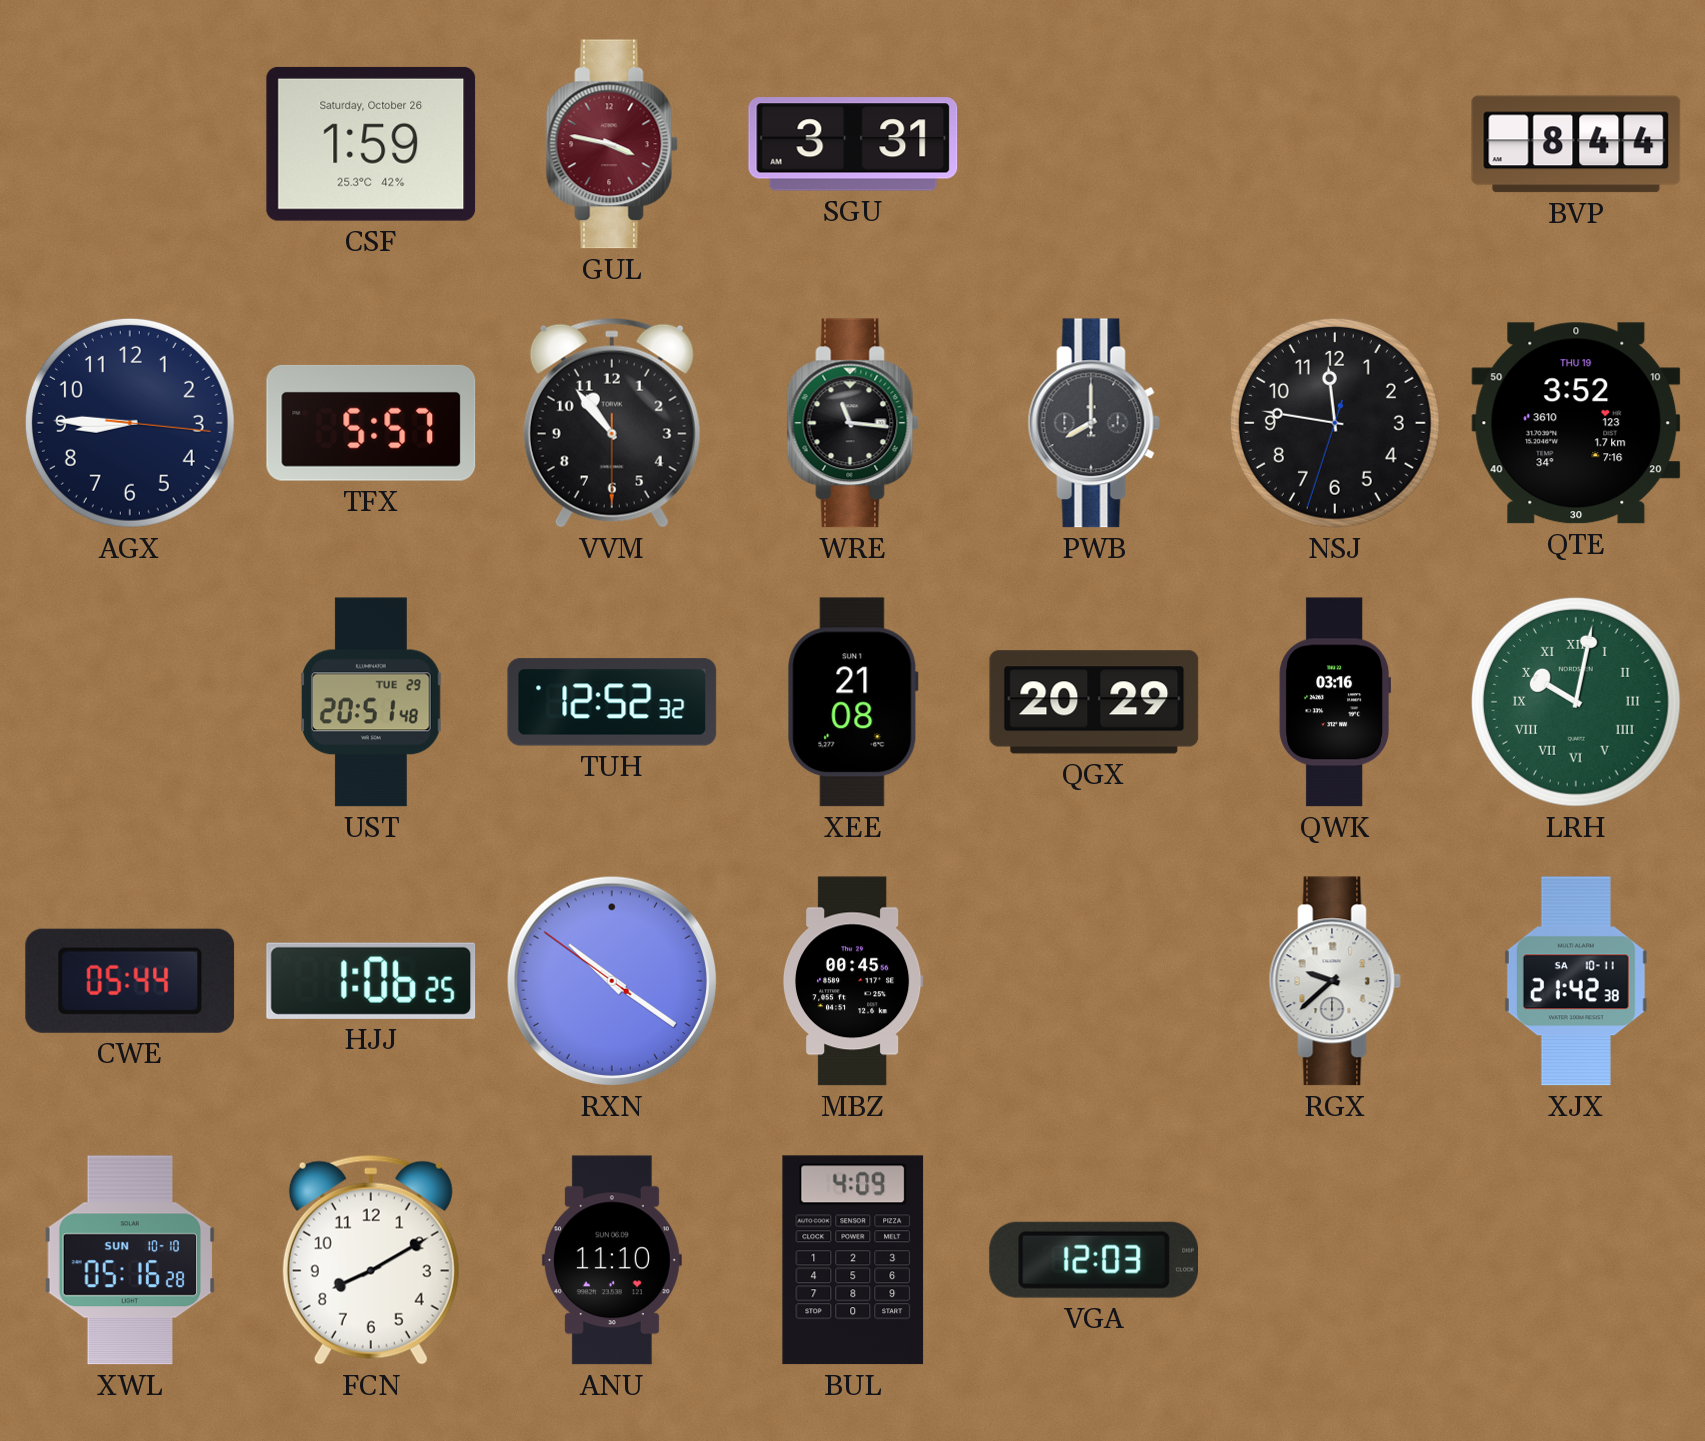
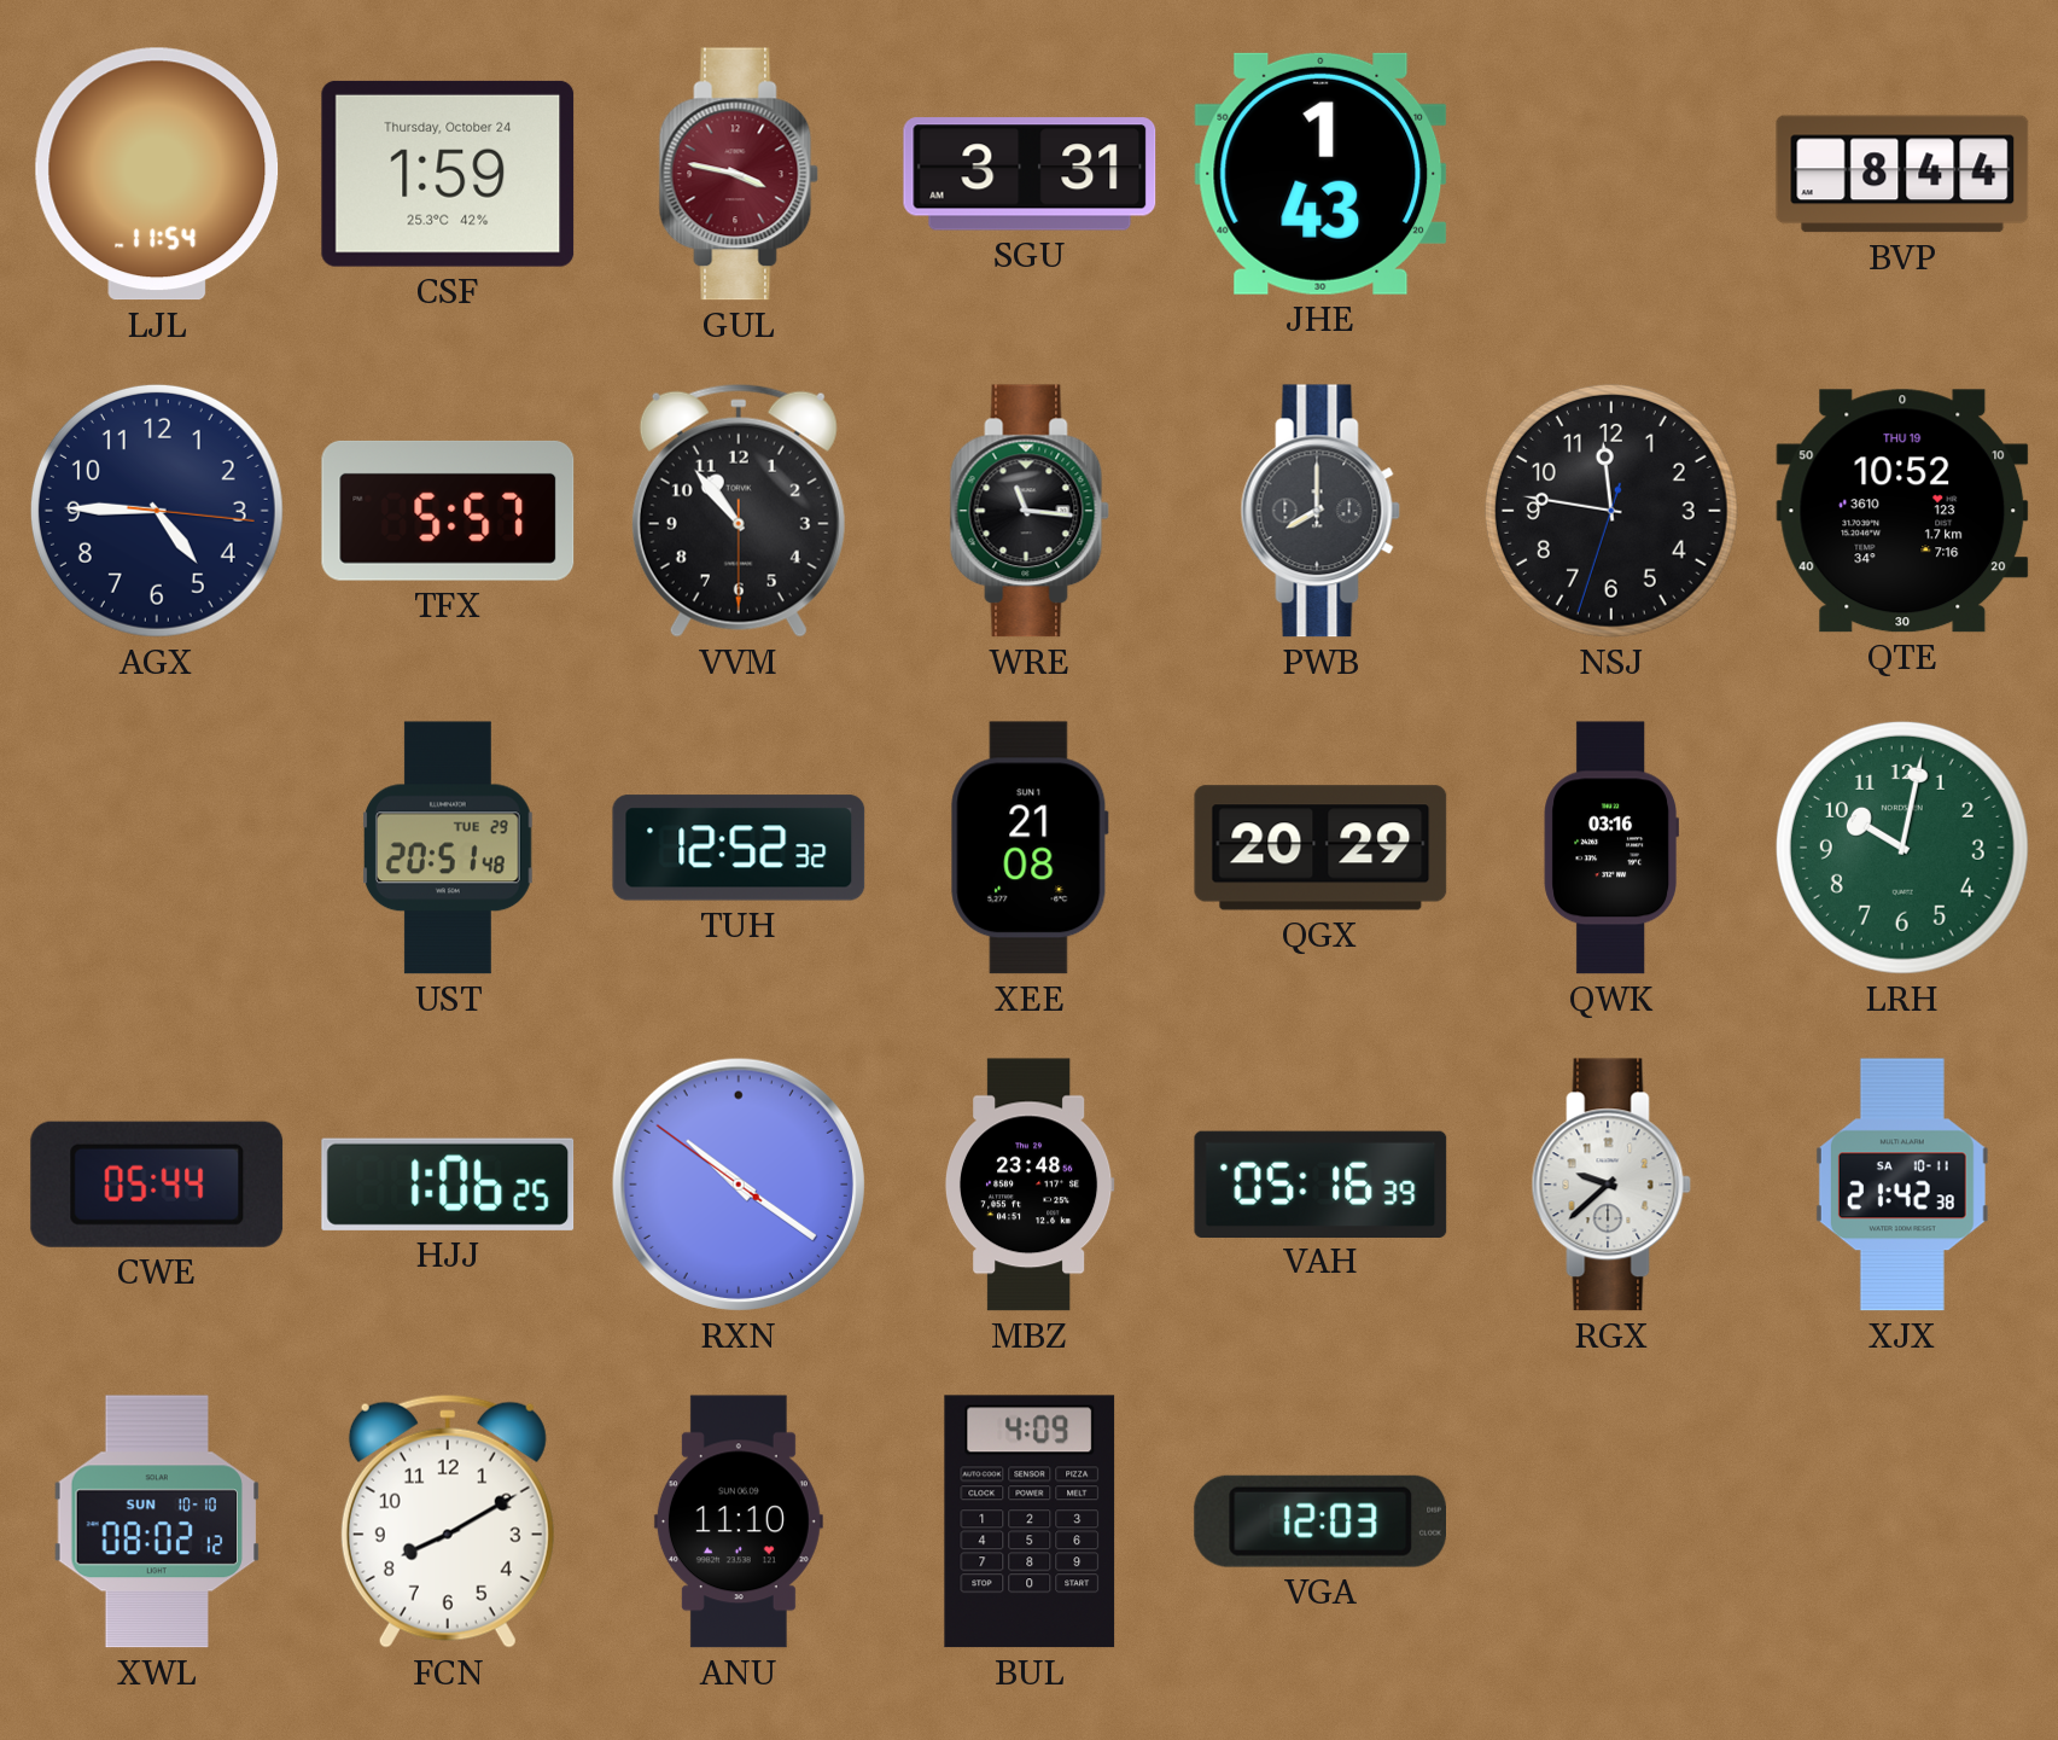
LJL: none -> 11:54
CSF date: Saturday, October 26 -> Thursday, October 24
JHE: none -> 1:43
AGX: 8:45 -> 4:45
QTE: 3:52 -> 10:52
LRH numerals: Roman -> Arabic
MBZ: 00:45 -> 23:48
VAH: none -> 05:16
XWL: 05:16 -> 08:02
